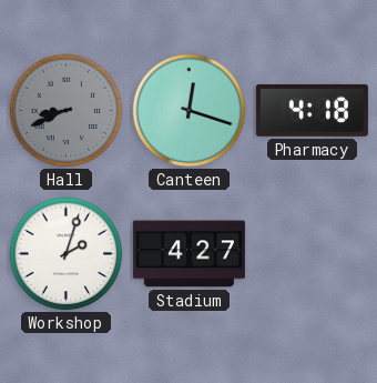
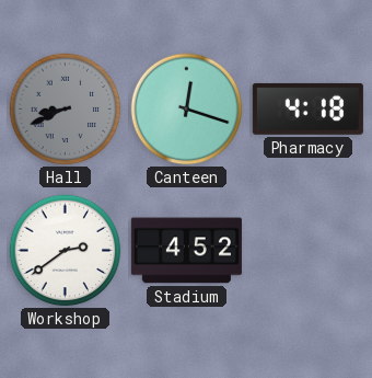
Workshop: 2:03 -> 2:39
Stadium: 4:27 -> 4:52
